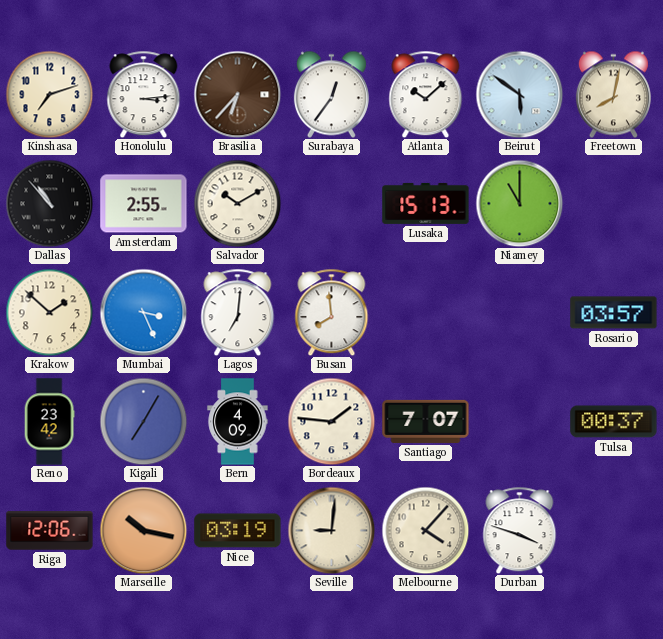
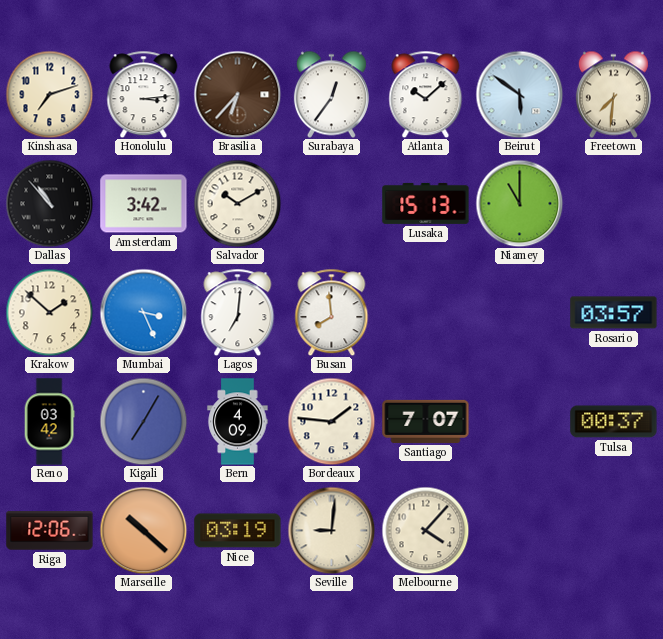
Freetown: 8:02 -> 7:31
Amsterdam: 2:55 -> 3:42
Reno: 23:42 -> 03:42
Marseille: 10:17 -> 10:22
Durban: 3:48 -> none
